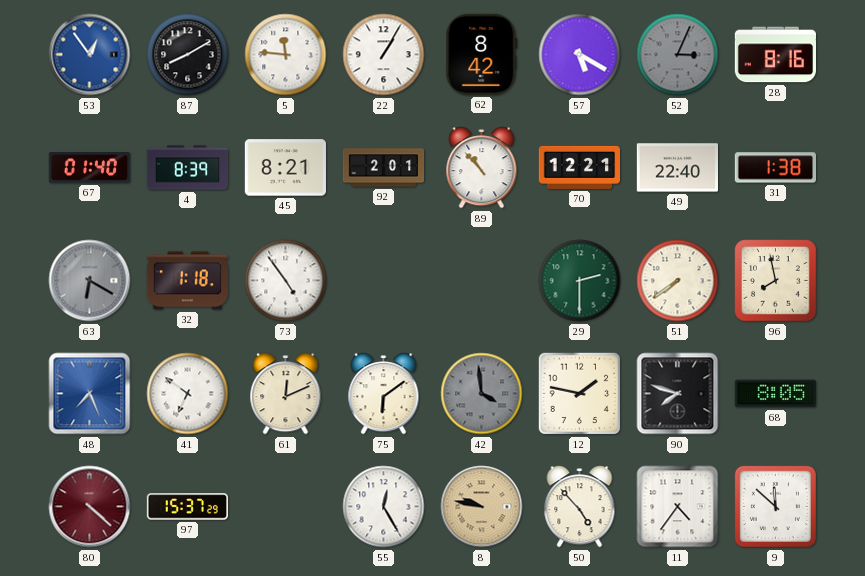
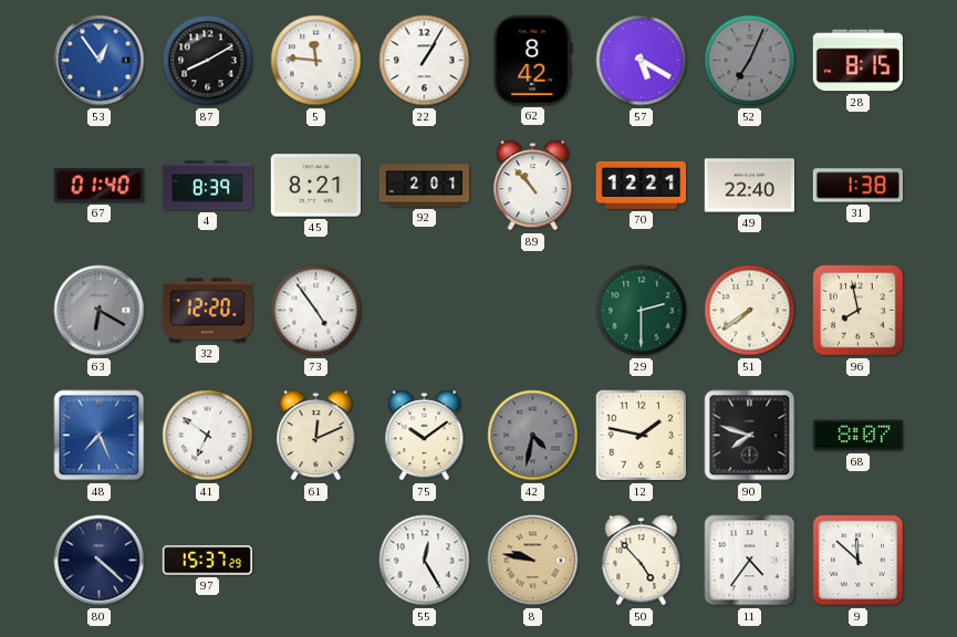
52: 3:04 -> 7:04
28: 8:16 -> 8:15
32: 1:18 -> 12:20
75: 6:09 -> 10:09
42: 3:59 -> 4:32
68: 8:05 -> 8:07
80 dial: burgundy -> navy
